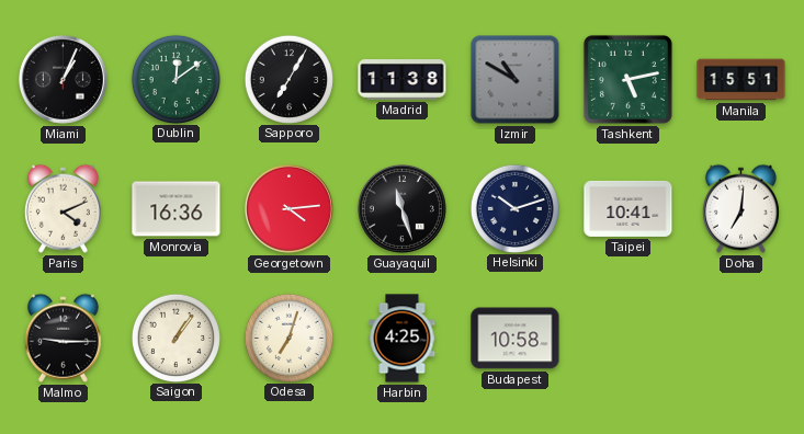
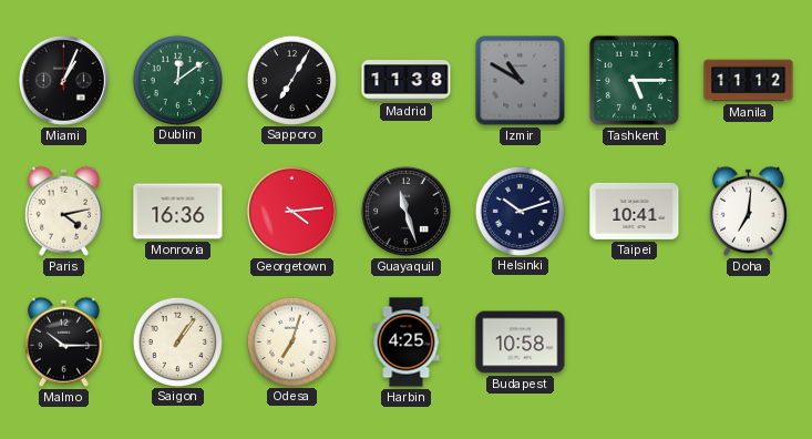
Tashkent: 5:13 -> 5:15
Manila: 15:51 -> 11:12
Paris: 4:11 -> 4:13
Malmo: 9:15 -> 10:15
